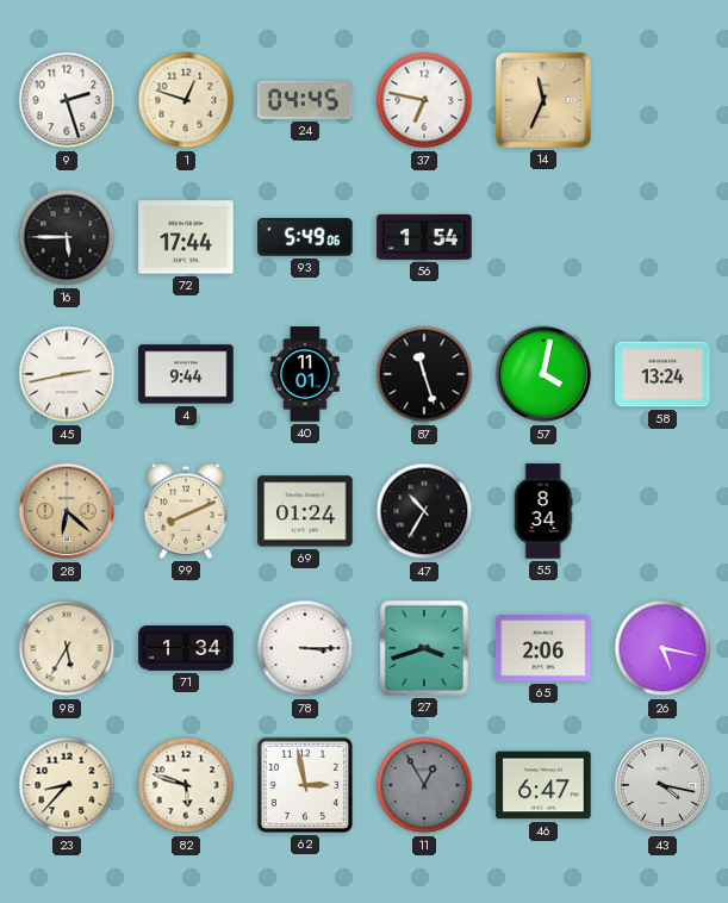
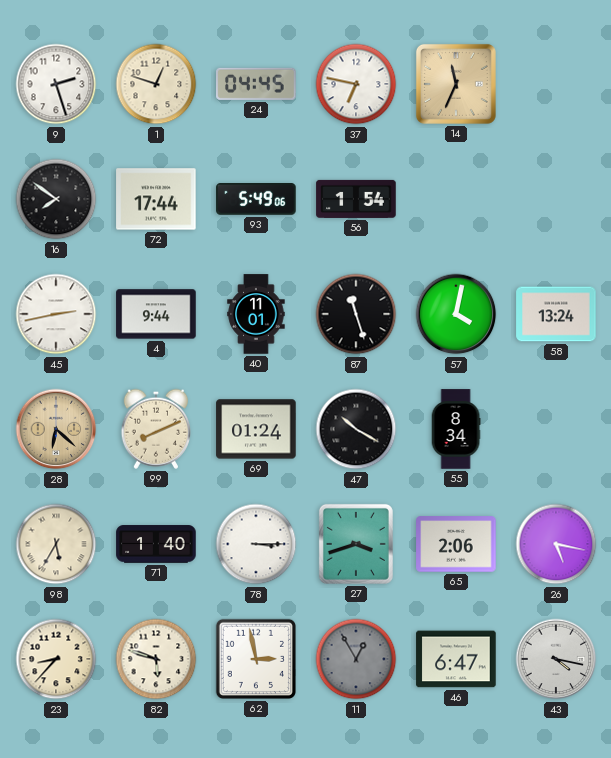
16: 5:45 -> 7:51
47: 10:35 -> 10:20
71: 1:34 -> 1:40
